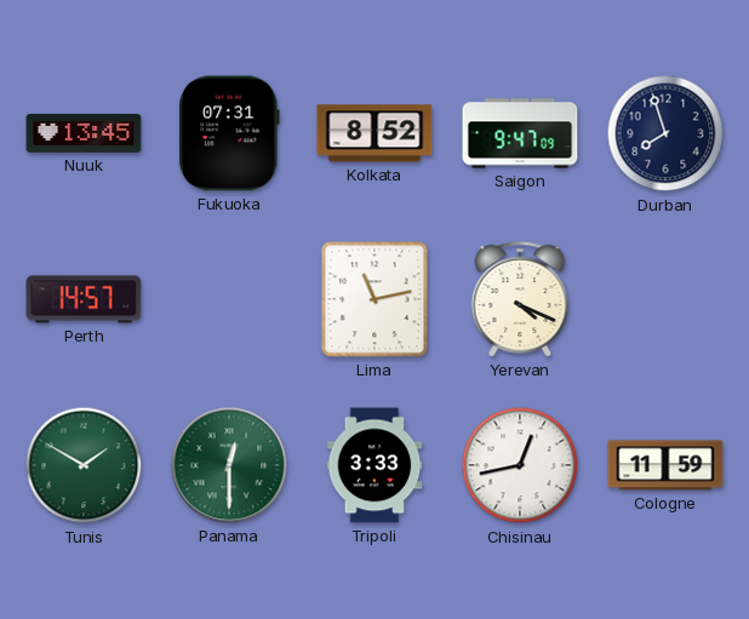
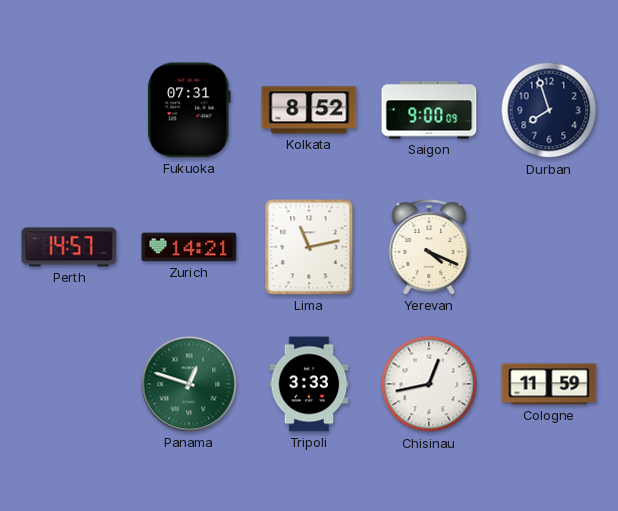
Nuuk: 13:45 -> none
Saigon: 9:47 -> 9:00
Zurich: none -> 14:21
Tunis: 1:50 -> none
Panama: 12:30 -> 12:48
